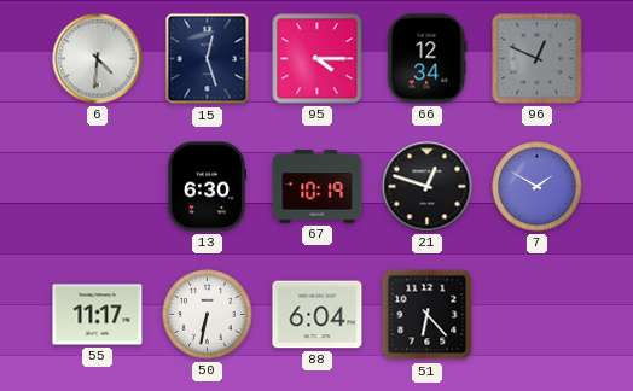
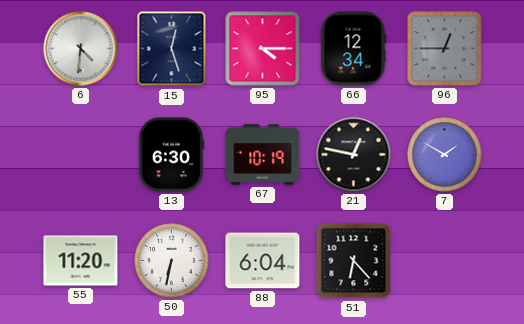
96: 12:49 -> 12:45
21: 12:48 -> 12:47
55: 11:17 -> 11:20
